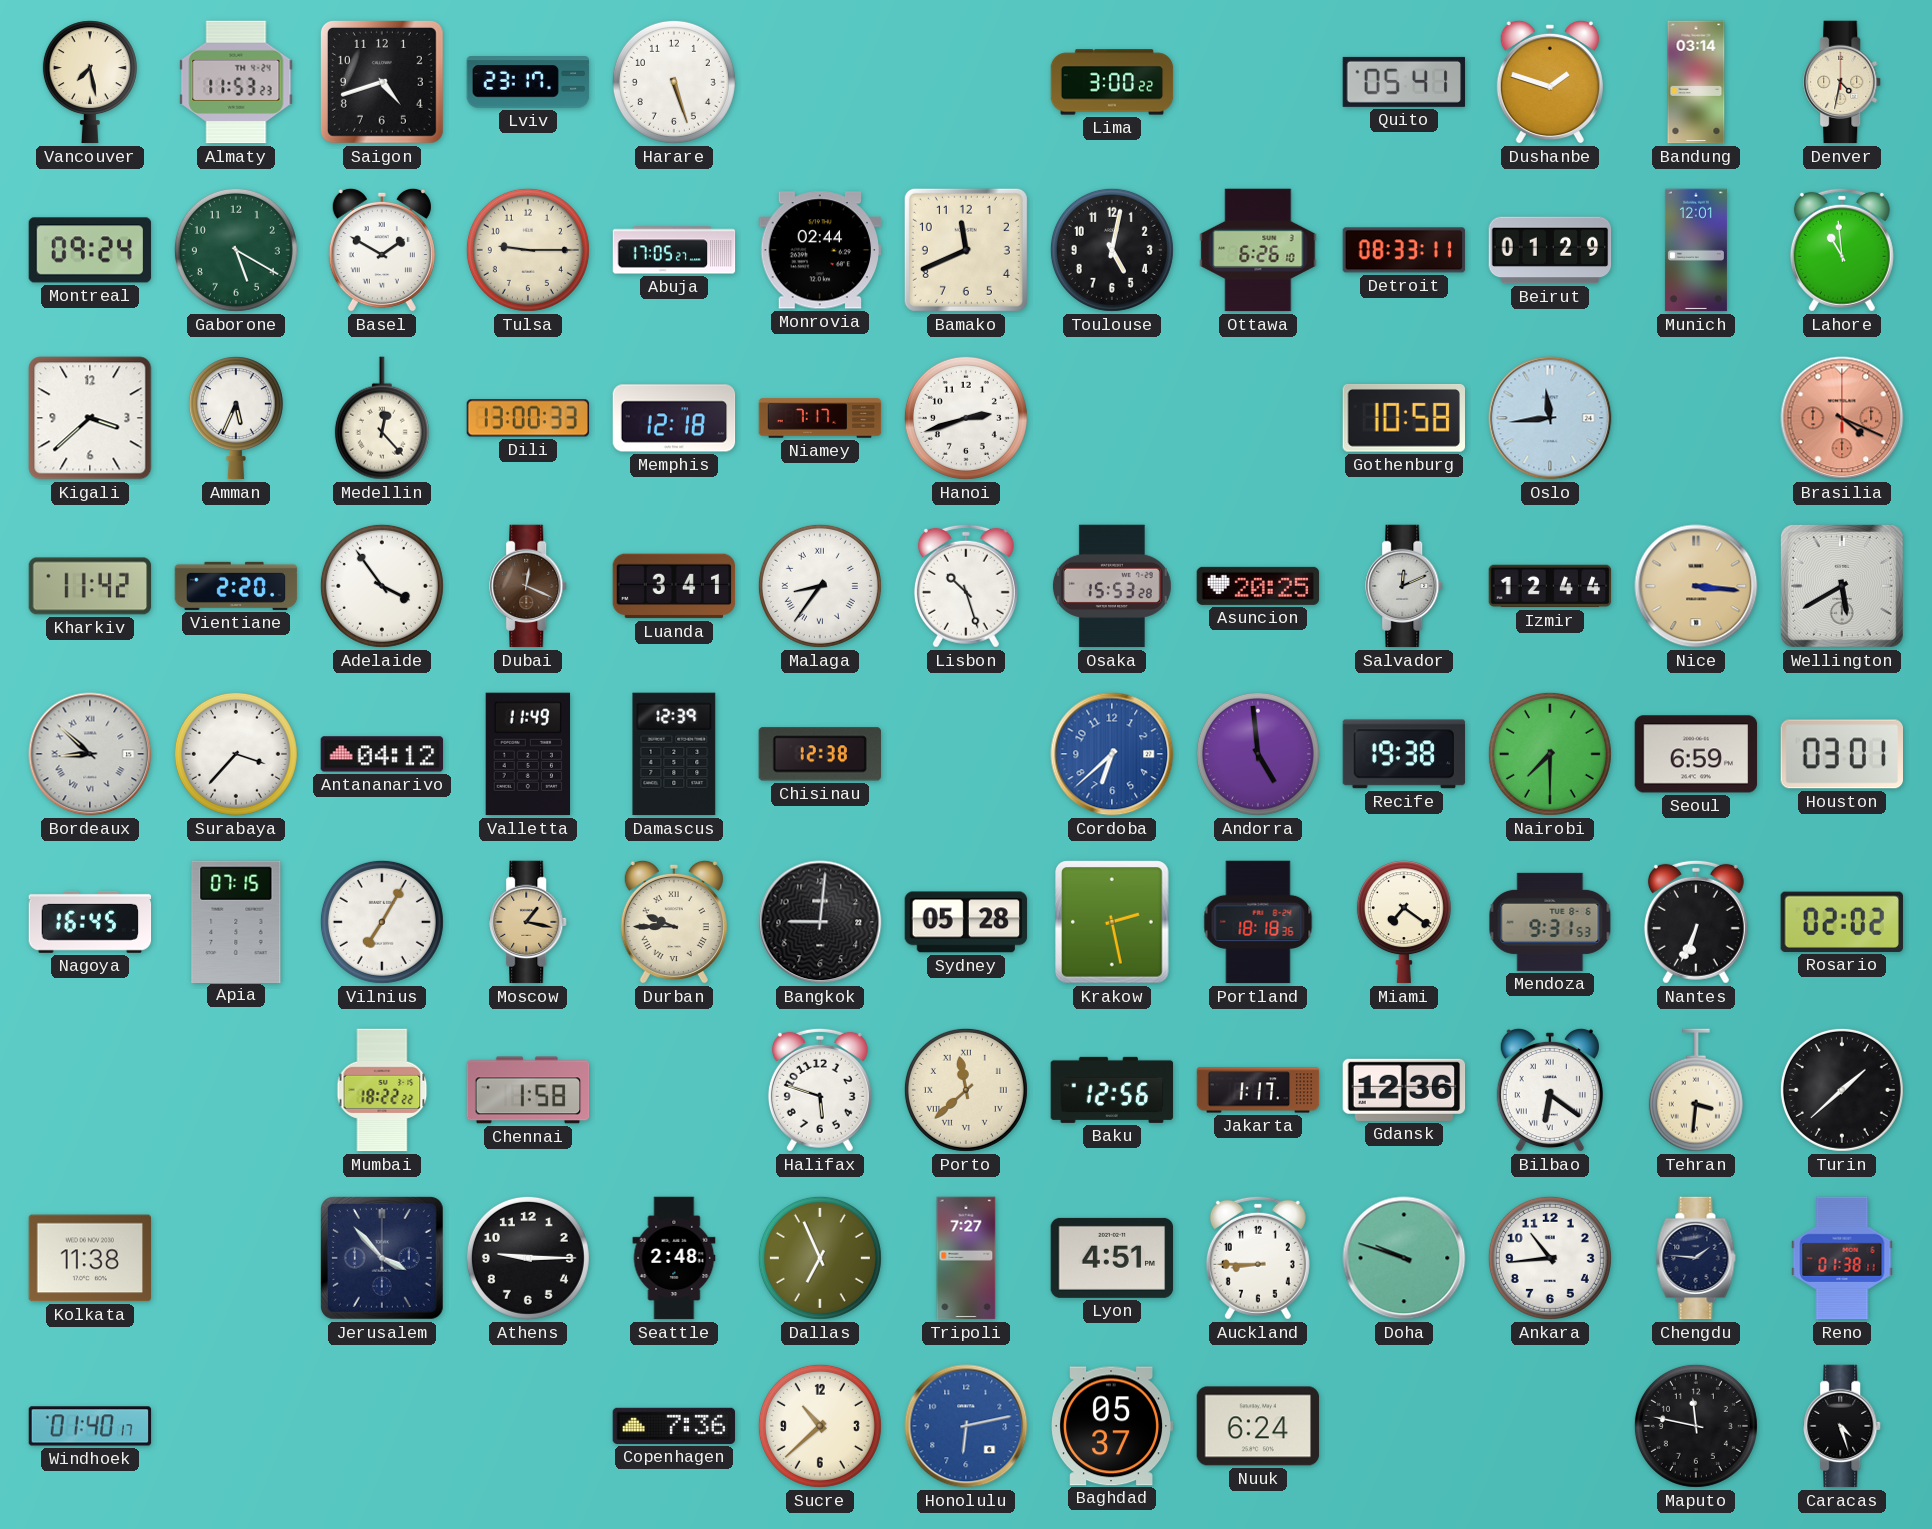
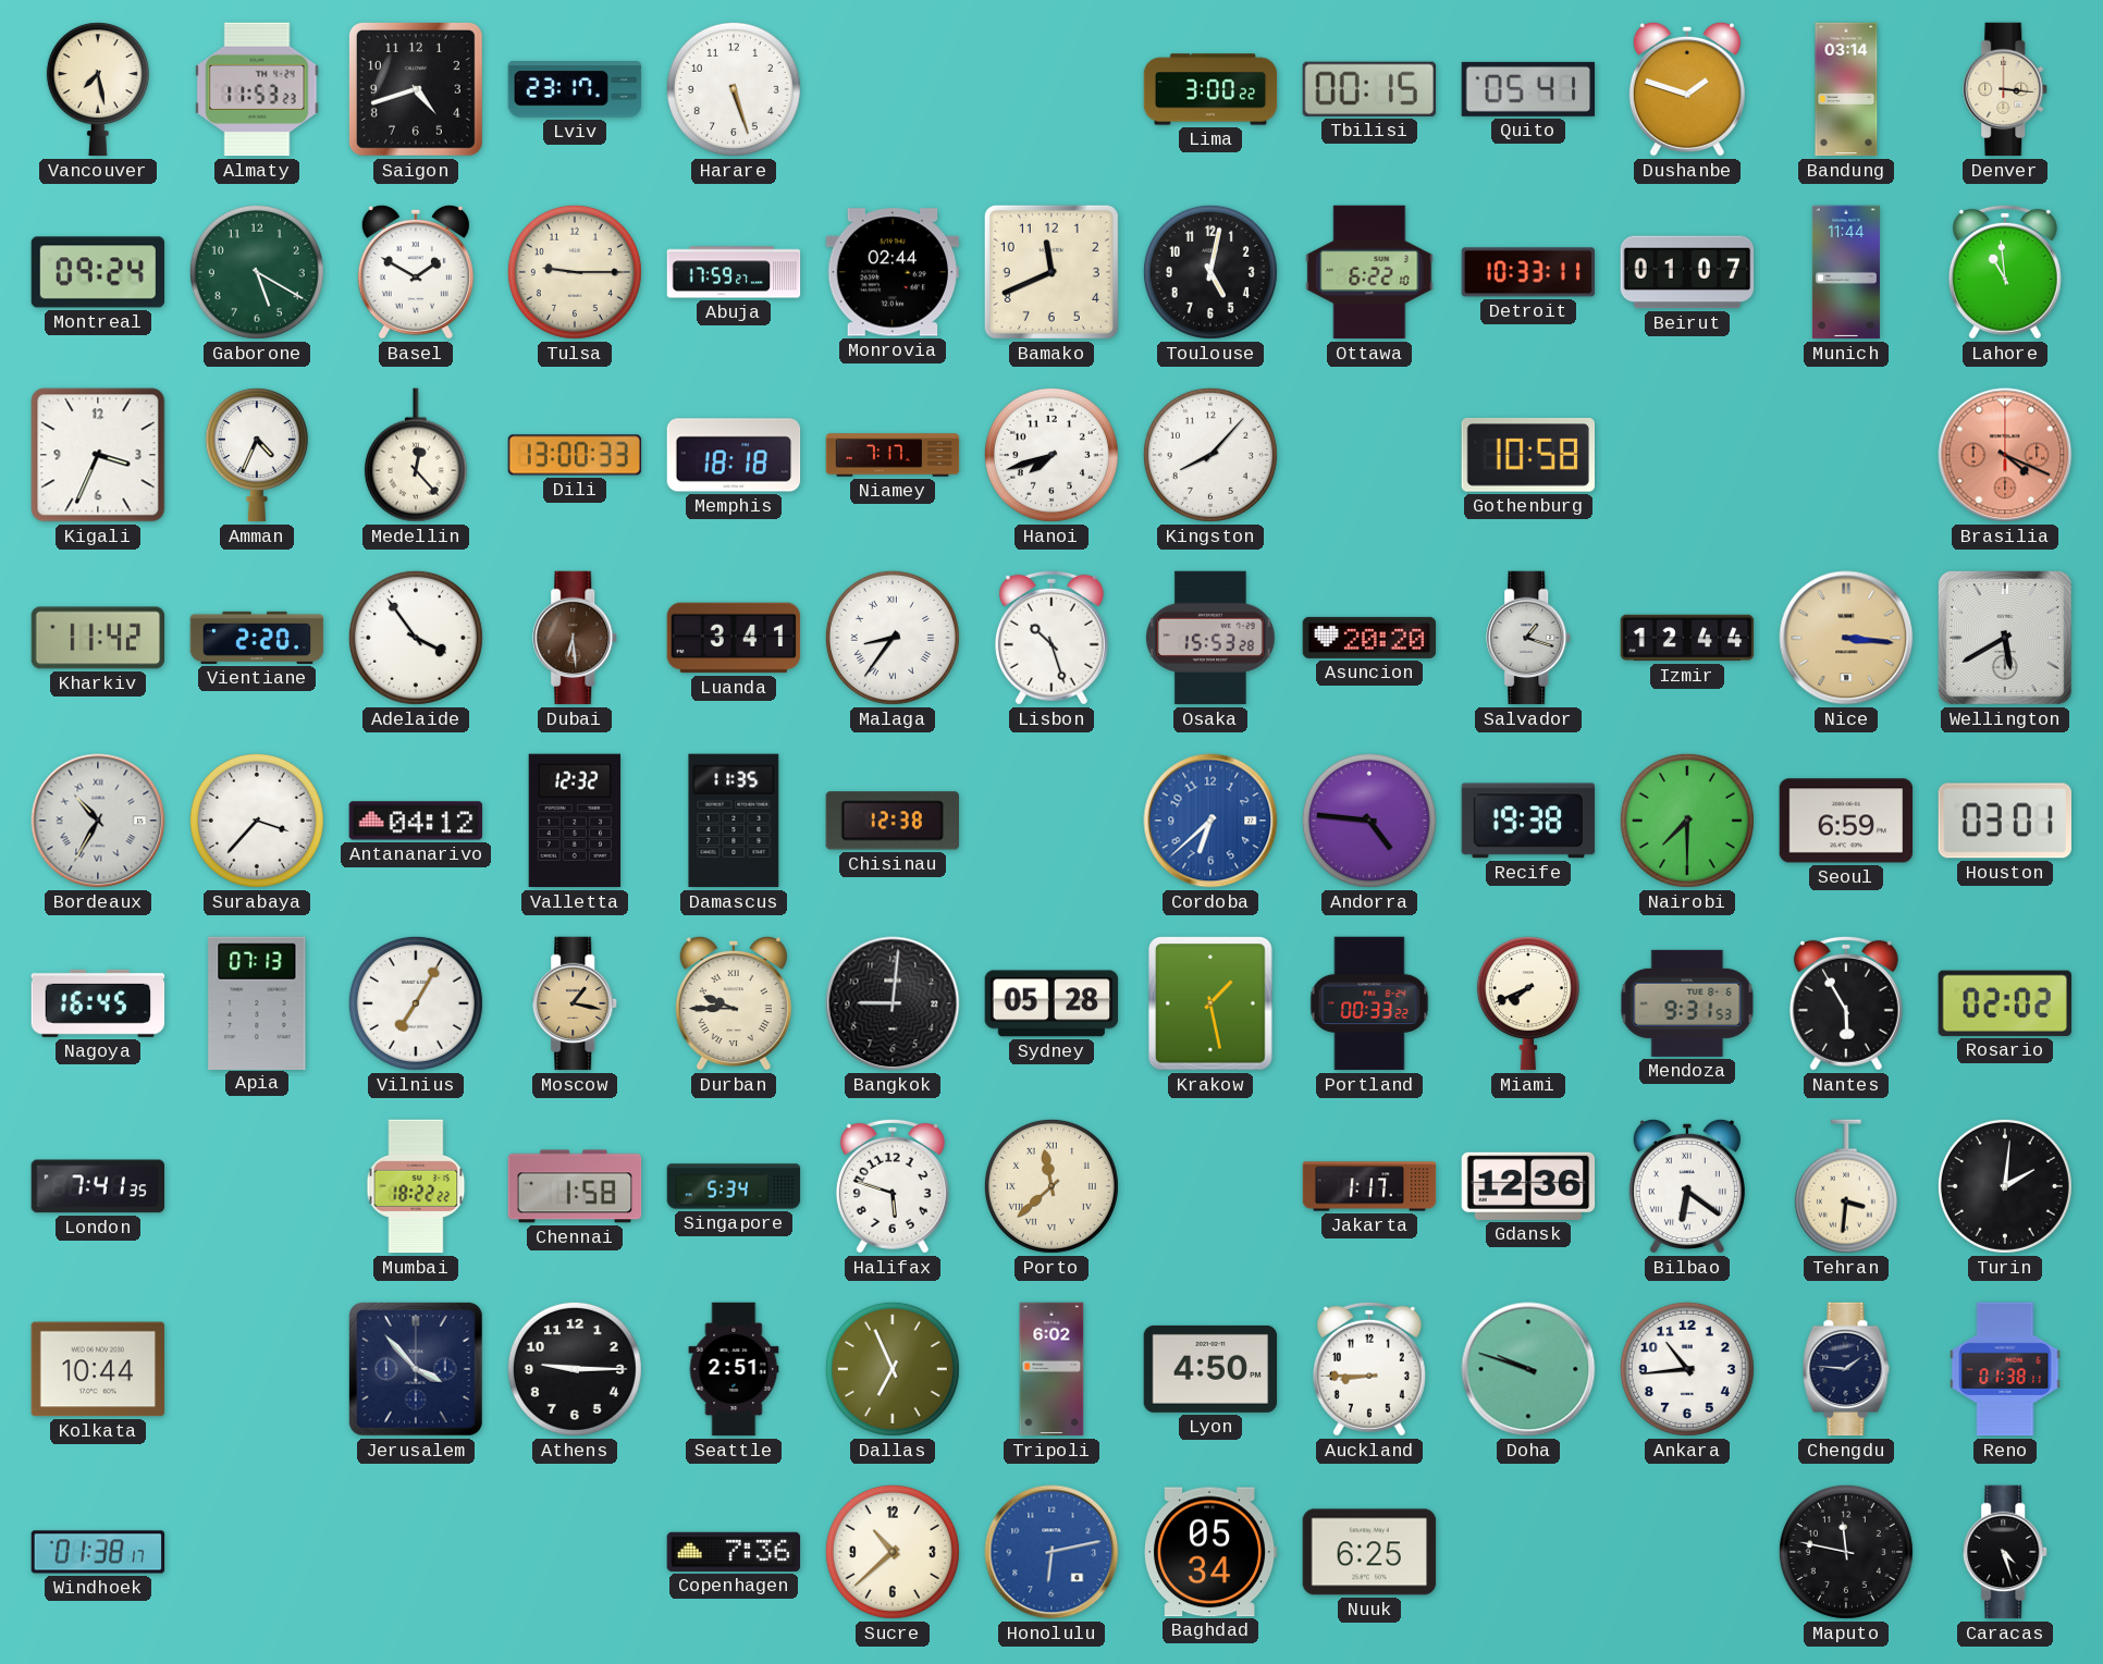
Tbilisi: none -> 00:15
Denver: 4:32 -> 3:16
Abuja: 17:05 -> 17:59
Ottawa: 6:26 -> 6:22
Detroit: 08:33 -> 10:33
Beirut: 01:29 -> 01:07
Munich: 12:01 -> 11:44
Kigali: 3:38 -> 3:34
Amman: 5:34 -> 4:34
Memphis: 12:18 -> 18:18
Hanoi: 2:42 -> 7:42
Kingston: none -> 8:07
Oslo: 11:44 -> none
Dubai: 12:19 -> 6:29
Asuncion: 20:25 -> 20:20
Salvador: 12:11 -> 1:18
Bordeaux: 8:52 -> 10:35
Valletta: 11:49 -> 12:32
Damascus: 12:39 -> 11:35
Andorra: 4:59 -> 4:46
Apia: 07:15 -> 07:13
Krakow: 2:28 -> 1:28
Portland: 18:18 -> 00:33
Miami: 7:21 -> 7:41
Nantes: 6:34 -> 5:55
London: none -> 7:41
Singapore: none -> 5:34
Baku: 12:56 -> none
Turin: 1:38 -> 2:01
Kolkata: 11:38 -> 10:44
Seattle: 2:48 -> 2:51
Tripoli: 7:27 -> 6:02
Lyon: 4:51 -> 4:50
Windhoek: 01:40 -> 01:38
Baghdad: 05:37 -> 05:34
Nuuk: 6:24 -> 6:25
